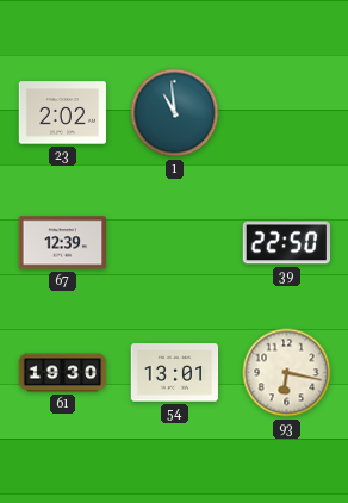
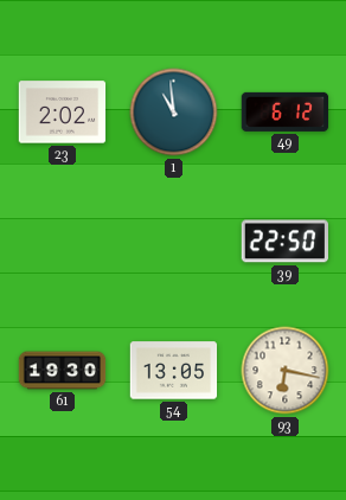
49: none -> 6:12
67: 12:39 -> none
54: 13:01 -> 13:05
